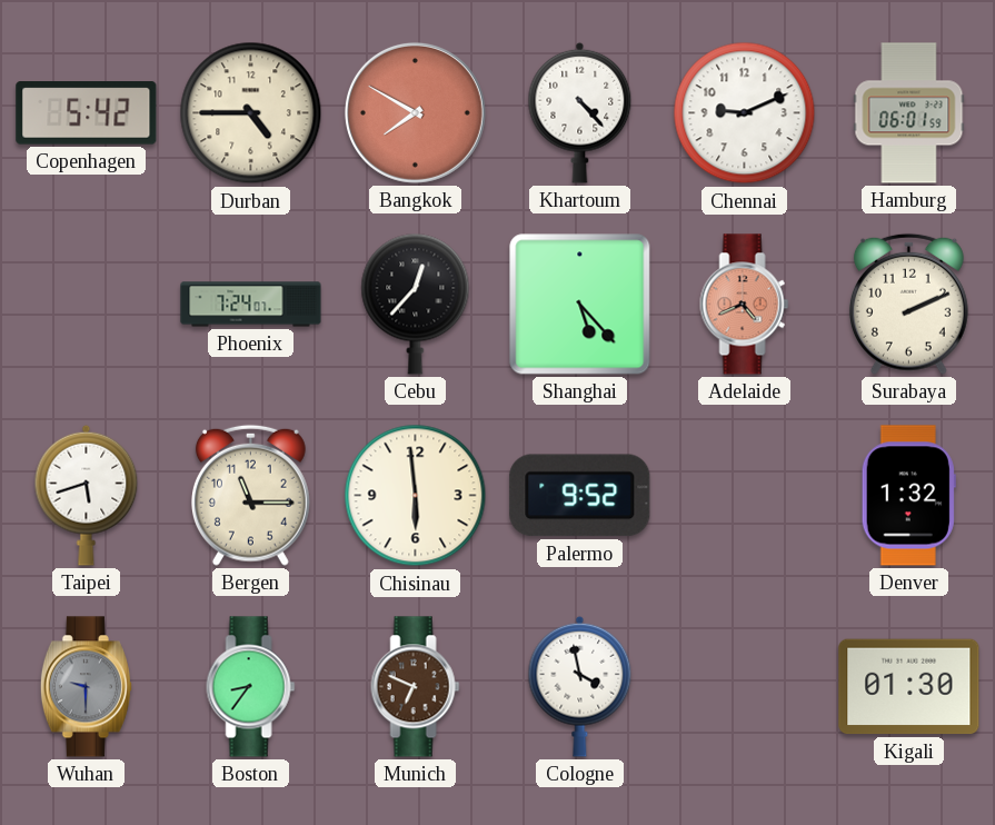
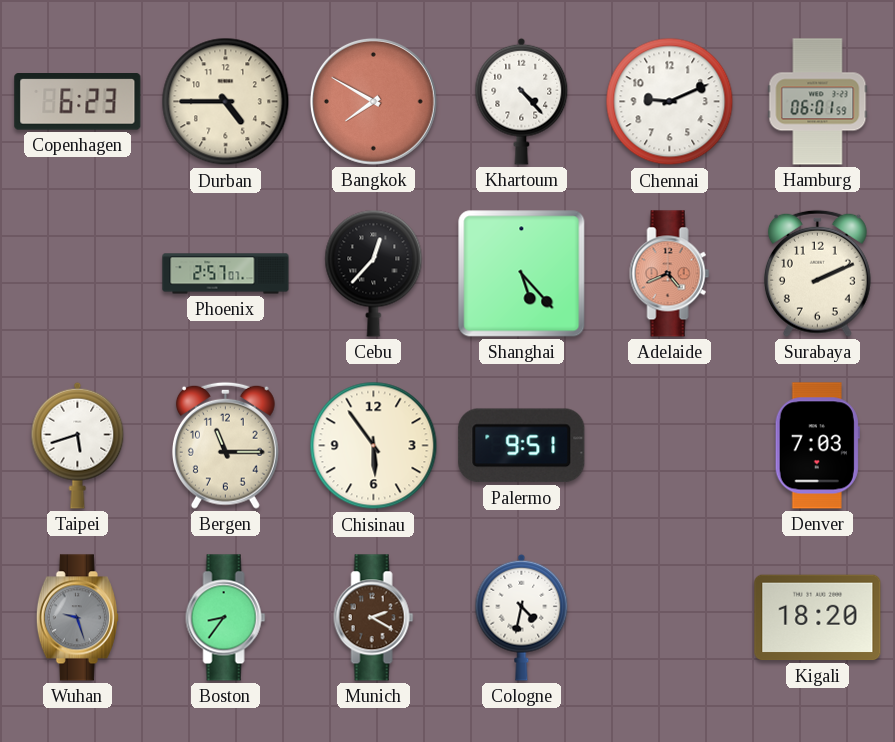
Copenhagen: 5:42 -> 6:23
Phoenix: 7:24 -> 2:57
Chisinau: 5:59 -> 5:54
Palermo: 9:52 -> 9:51
Denver: 1:32 -> 7:03
Wuhan: 9:30 -> 9:27
Munich: 6:49 -> 2:20
Cologne: 3:58 -> 4:32
Kigali: 01:30 -> 18:20
